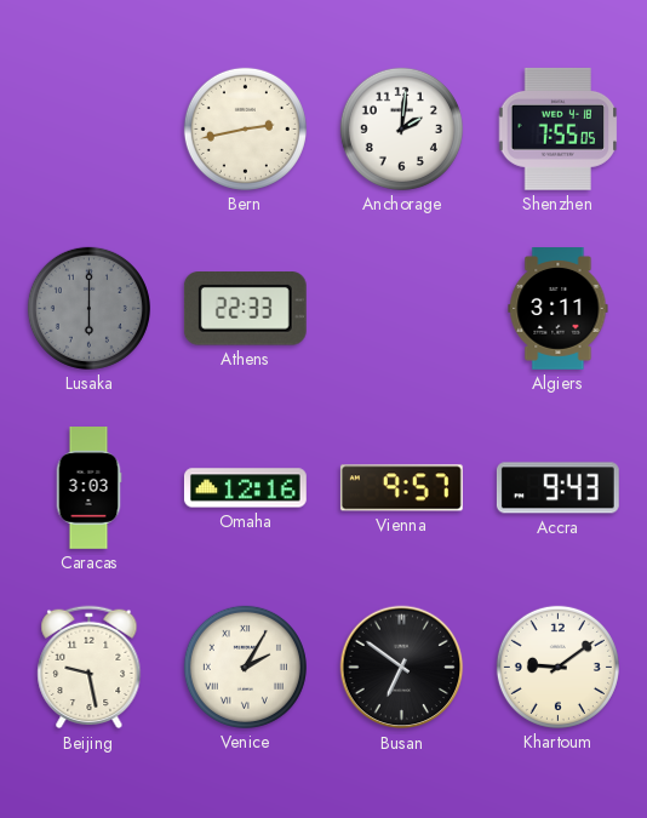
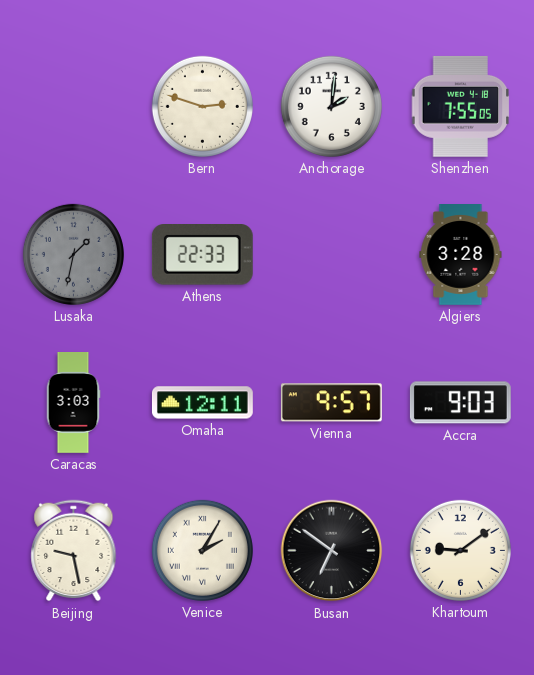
Bern: 2:43 -> 2:48
Lusaka: 6:00 -> 1:32
Algiers: 3:11 -> 3:28
Omaha: 12:16 -> 12:11
Accra: 9:43 -> 9:03
